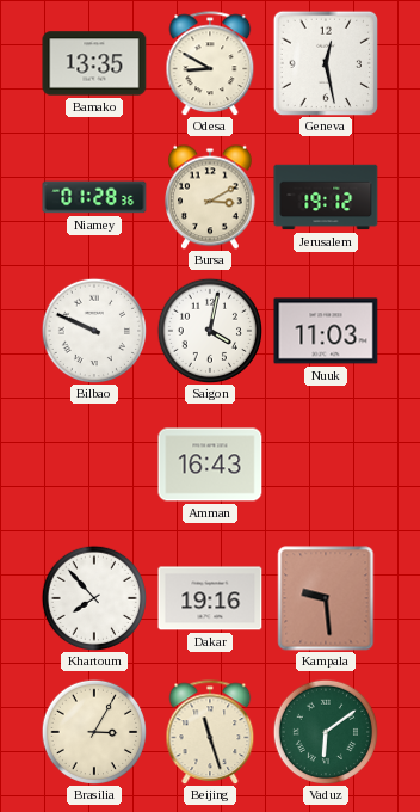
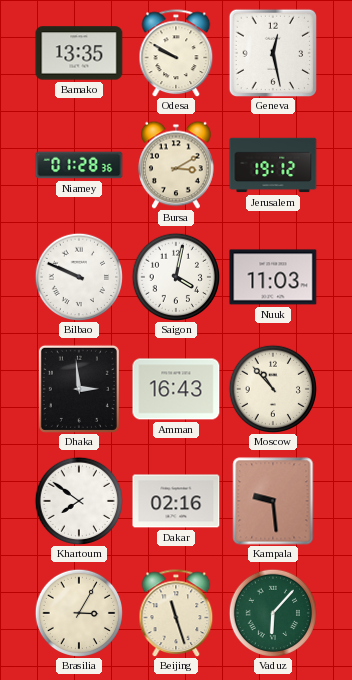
Odesa: 8:50 -> 9:50
Dhaka: none -> 2:59
Moscow: none -> 10:53
Khartoum: 7:53 -> 7:51
Dakar: 19:16 -> 02:16
Vaduz: 6:09 -> 6:07
